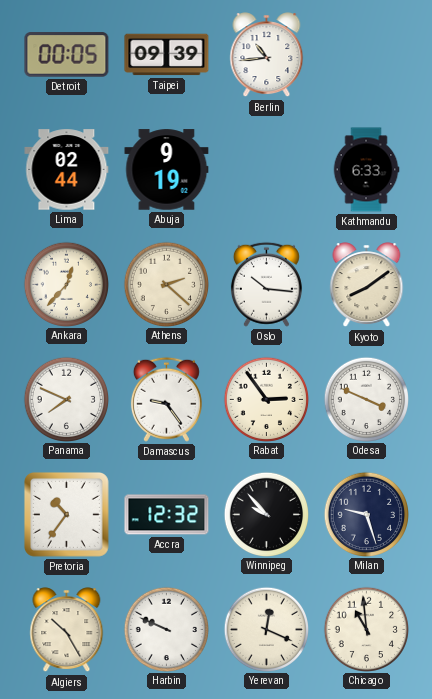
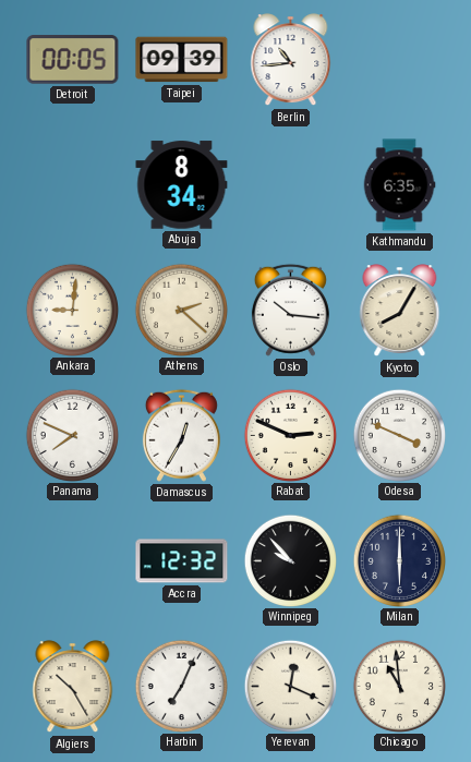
Lima: 02:44 -> none
Abuja: 9:19 -> 8:34
Kathmandu: 6:33 -> 6:35
Ankara: 12:37 -> 9:01
Kyoto: 8:09 -> 8:05
Damascus: 9:24 -> 12:35
Rabat: 2:54 -> 2:49
Pretoria: 10:36 -> none
Milan: 9:27 -> 6:00
Harbin: 9:49 -> 7:04
